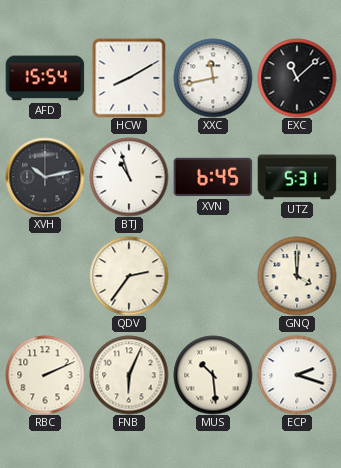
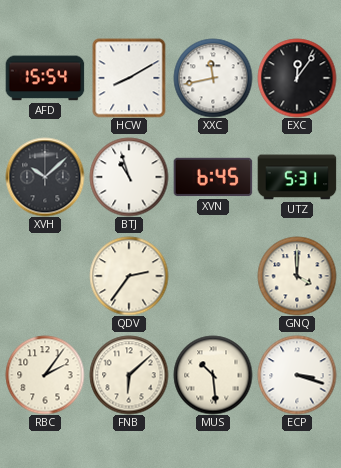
EXC: 11:08 -> 12:06
XVH: 10:13 -> 10:08
RBC: 2:11 -> 2:06
FNB: 6:04 -> 6:08
ECP: 2:18 -> 3:18
